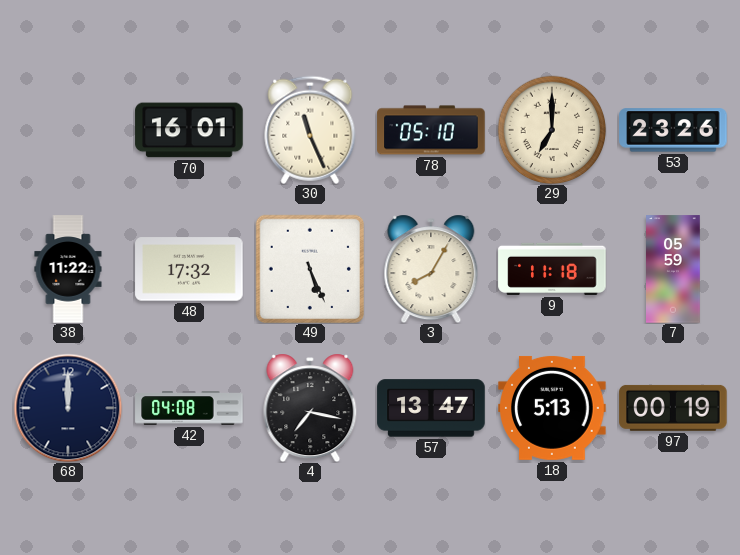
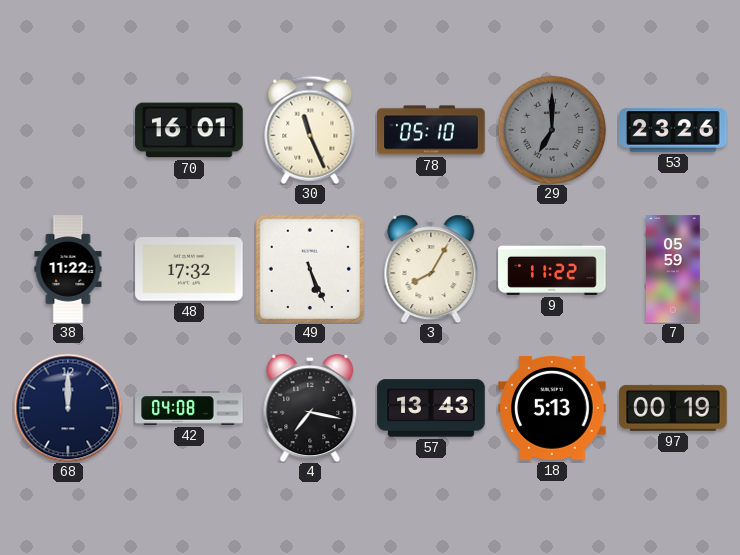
29 dial: cream -> grey
9: 11:18 -> 11:22
57: 13:47 -> 13:43
